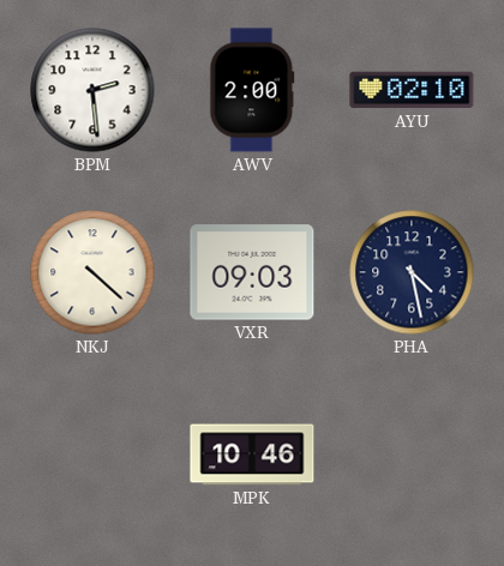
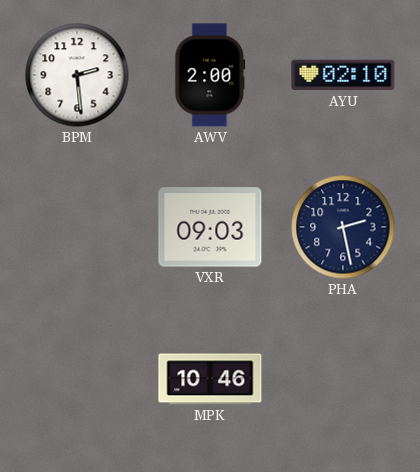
NKJ: 4:22 -> none
PHA: 4:28 -> 2:28
